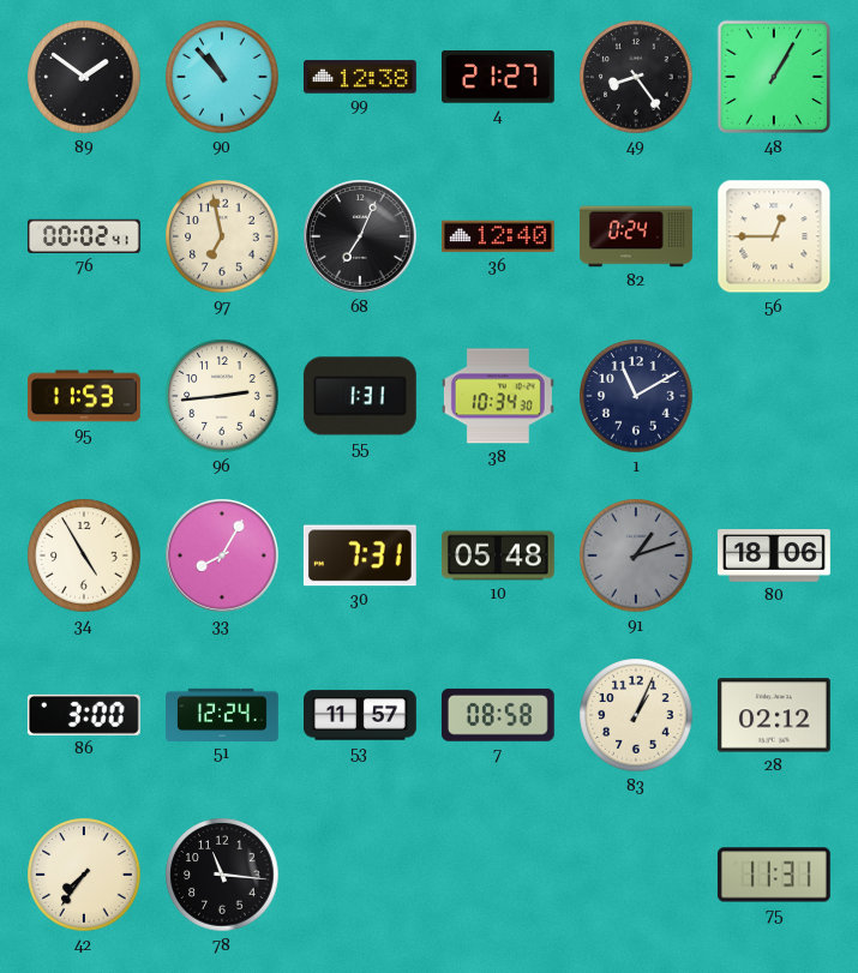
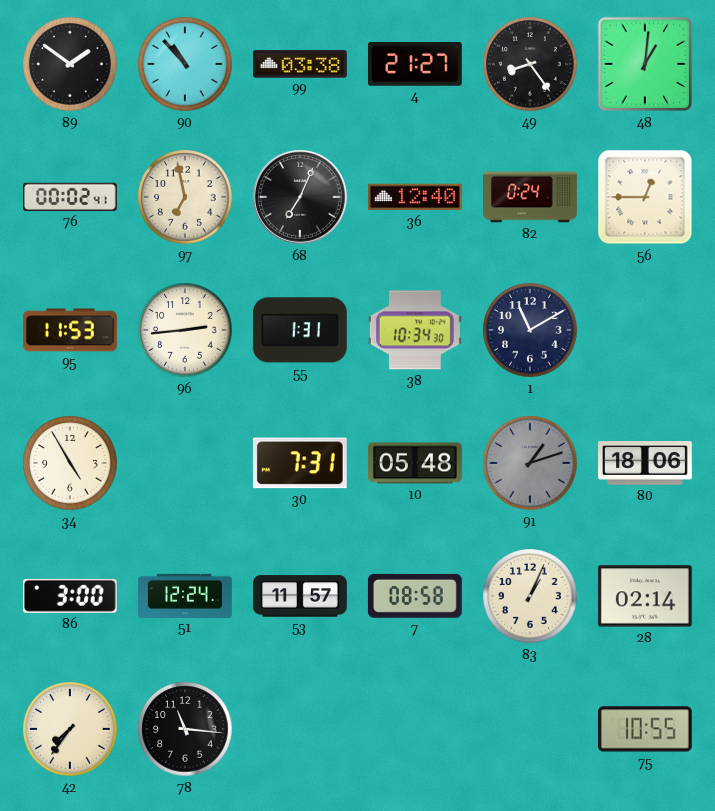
99: 12:38 -> 03:38
48: 1:05 -> 1:01
33: 8:05 -> none
28: 02:12 -> 02:14
75: 11:31 -> 10:55
